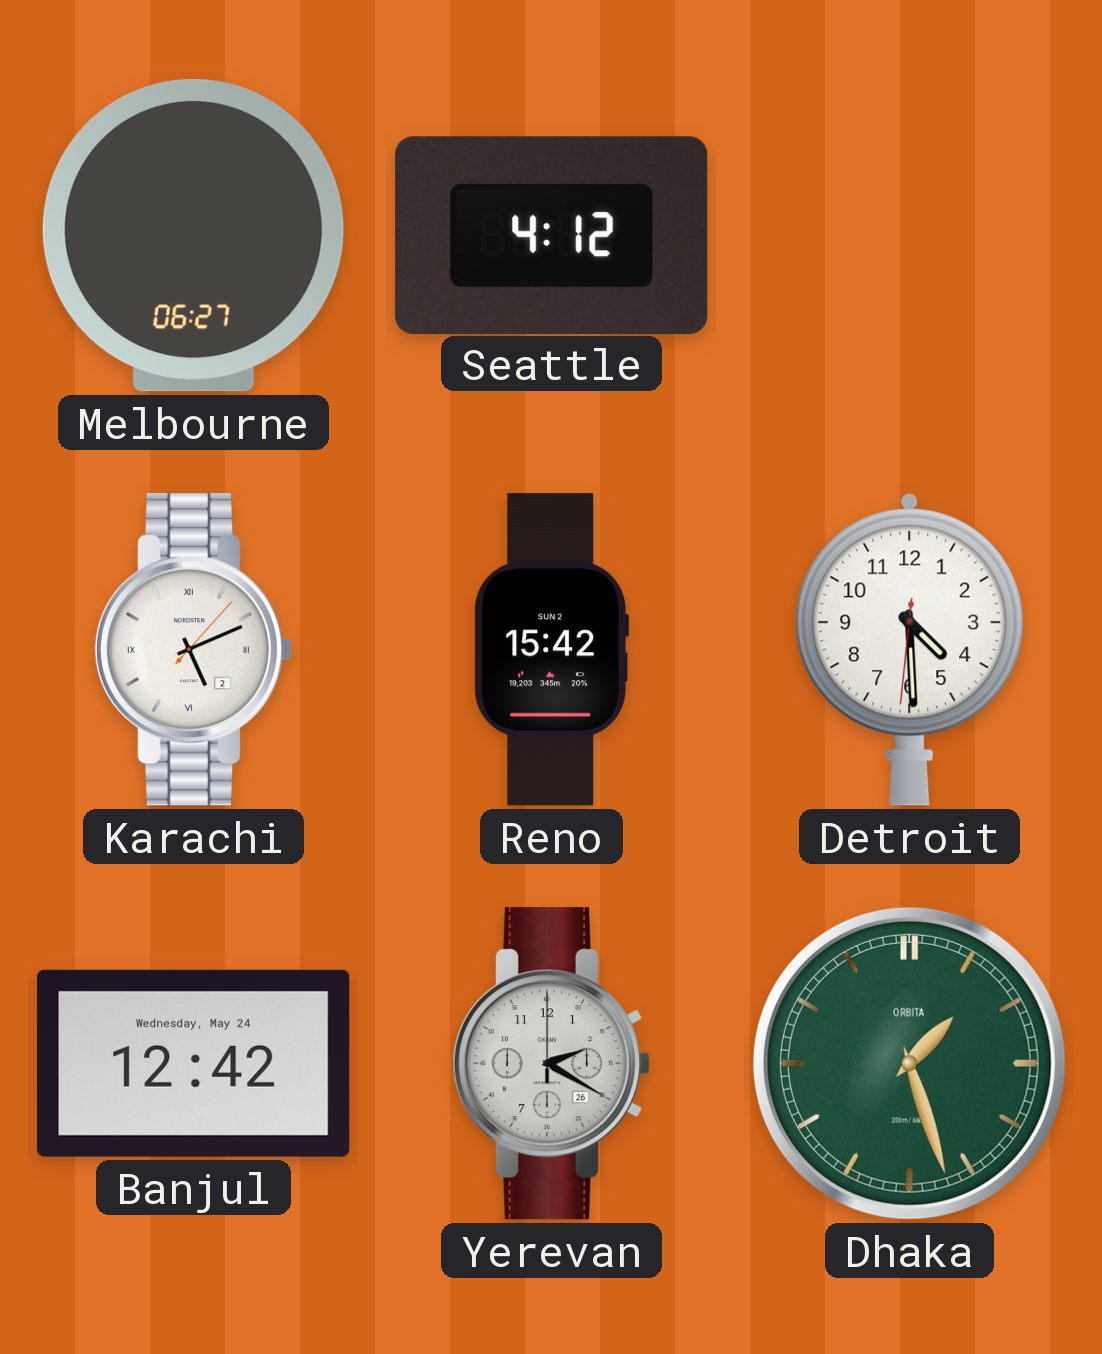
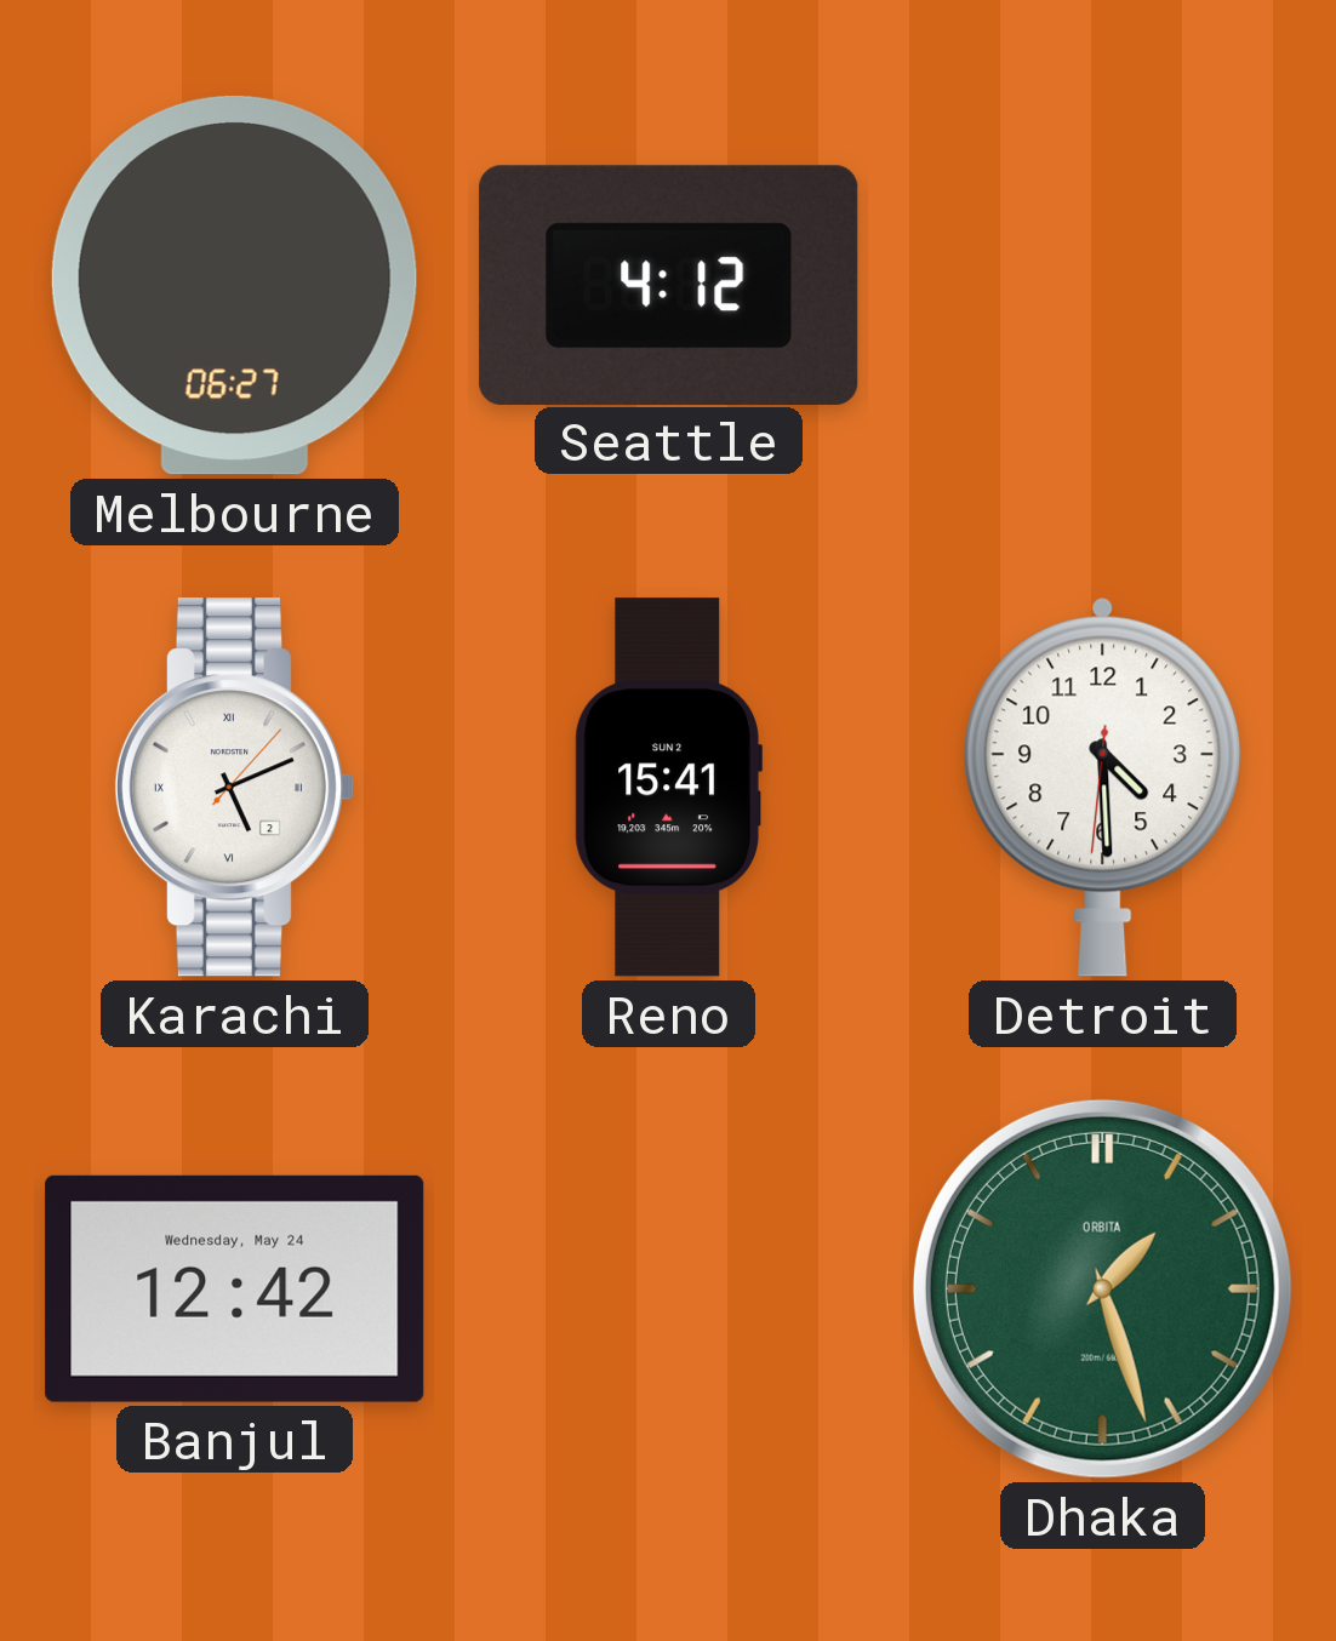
Reno: 15:42 -> 15:41
Yerevan: 2:20 -> none
